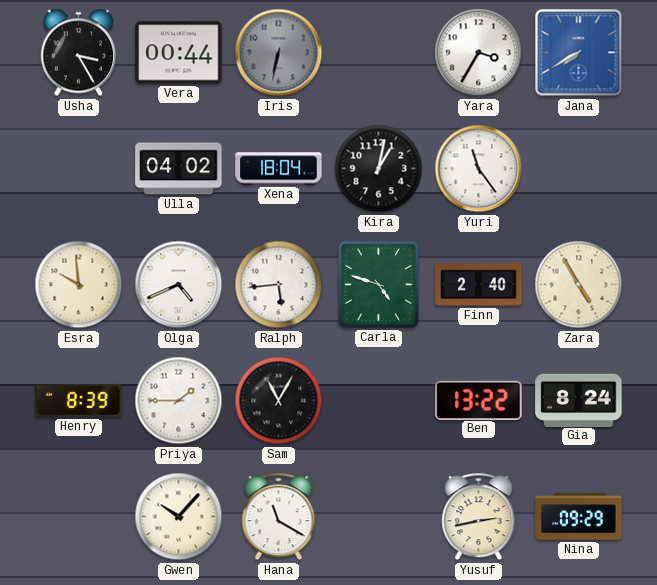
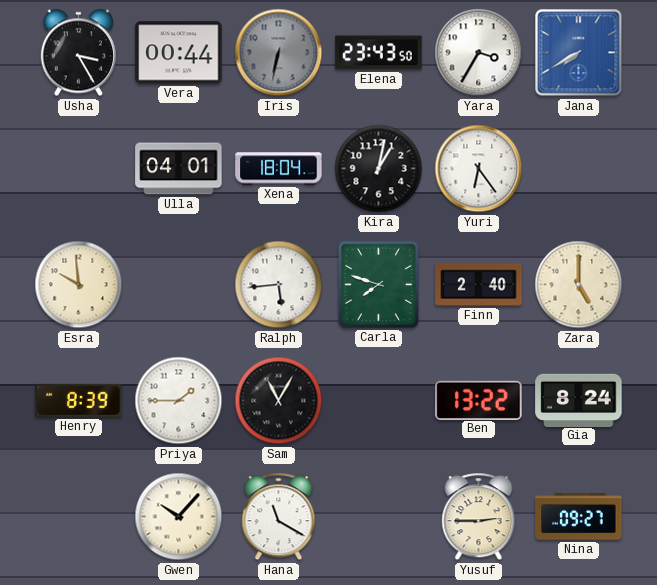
Elena: none -> 23:43
Ulla: 04:02 -> 04:01
Yuri: 11:24 -> 6:24
Olga: 4:41 -> none
Carla: 4:48 -> 7:48
Zara: 4:55 -> 5:00
Yusuf: 2:43 -> 2:45
Nina: 09:29 -> 09:27
